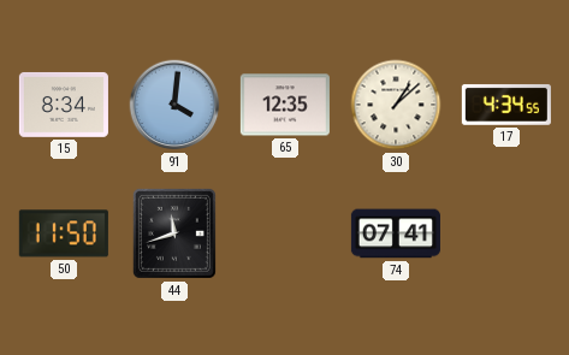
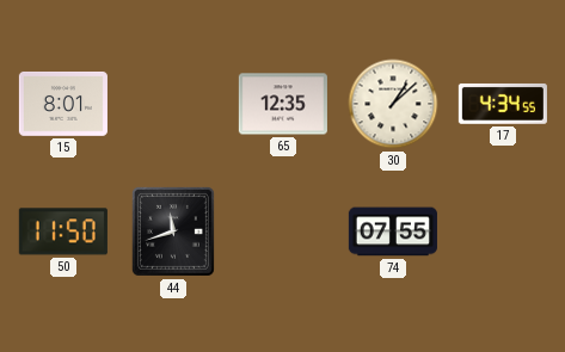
15: 8:34 -> 8:01
91: 4:01 -> none
74: 07:41 -> 07:55
